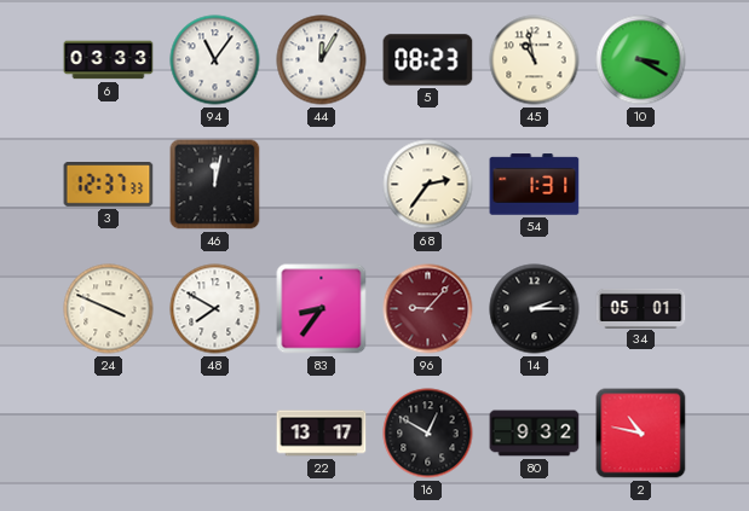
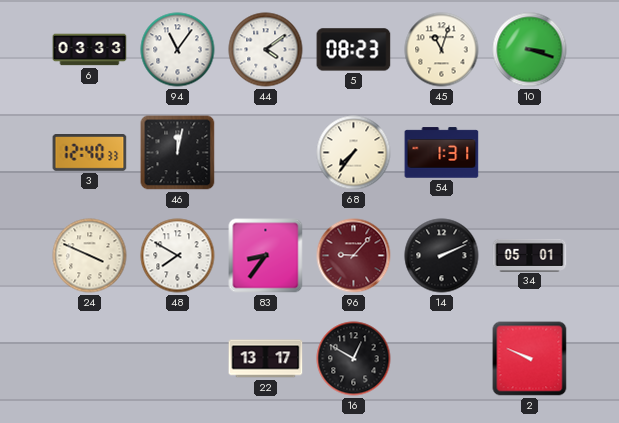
44: 12:05 -> 4:09
45: 10:58 -> 11:03
10: 3:20 -> 3:18
3: 12:37 -> 12:40
68: 2:36 -> 7:36
14: 2:15 -> 2:11
80: 9:32 -> none
2: 10:47 -> 9:49
